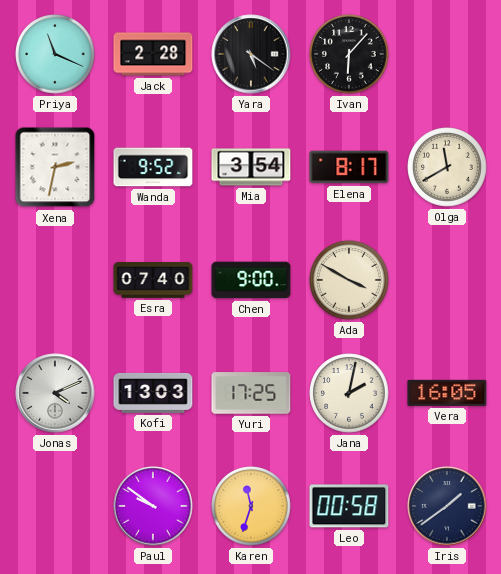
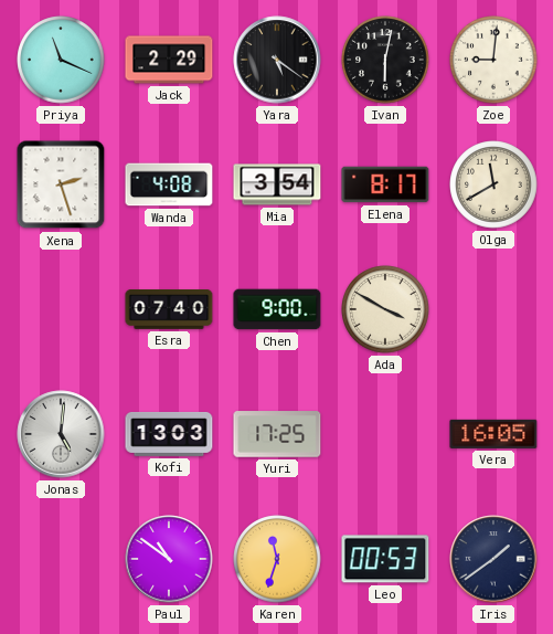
Jack: 2:28 -> 2:29
Ivan: 6:07 -> 6:02
Zoe: none -> 9:01
Xena: 2:32 -> 2:27
Wanda: 9:52 -> 4:08
Jonas: 4:11 -> 5:01
Jana: 2:02 -> none
Paul: 9:51 -> 10:51
Leo: 00:58 -> 00:53
